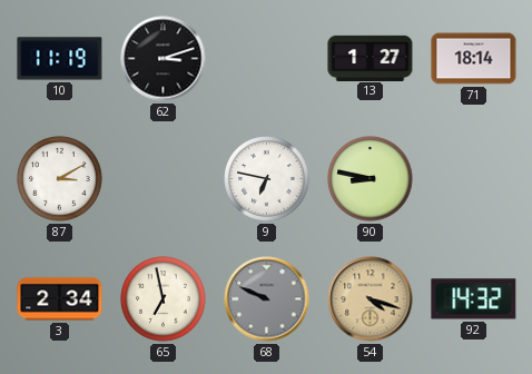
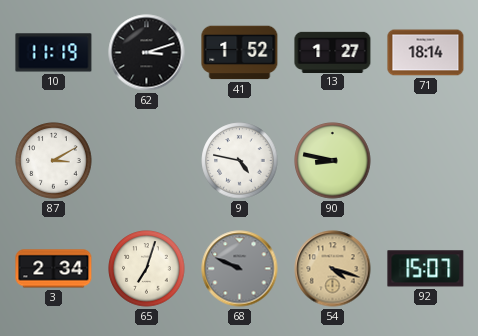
41: none -> 1:52
9: 6:47 -> 4:47
65: 6:58 -> 7:03
92: 14:32 -> 15:07
